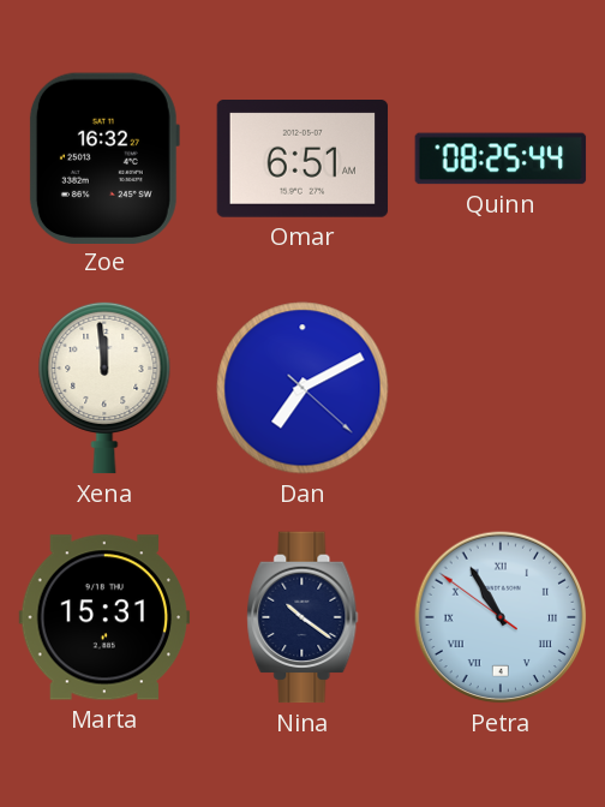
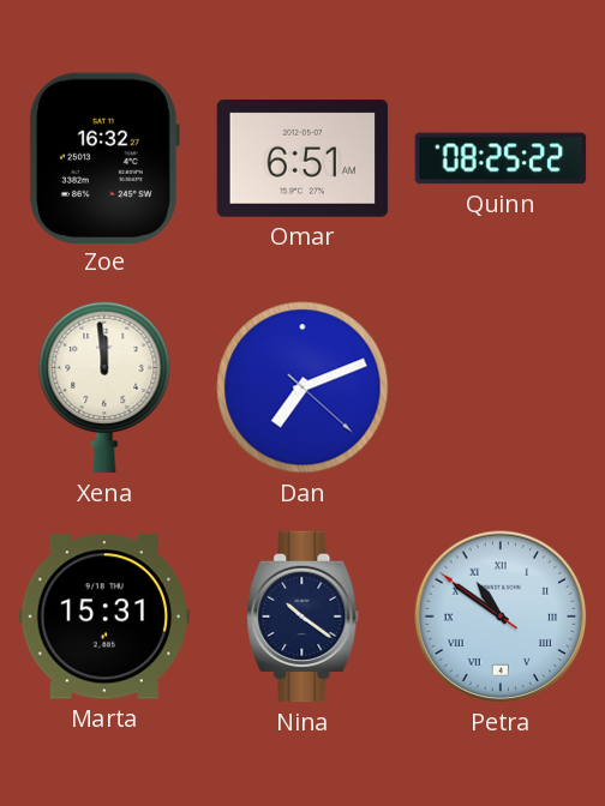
Quinn: 08:25:44 -> 08:25:22
Dan: 7:10 -> 7:11
Petra: 10:54 -> 10:50
